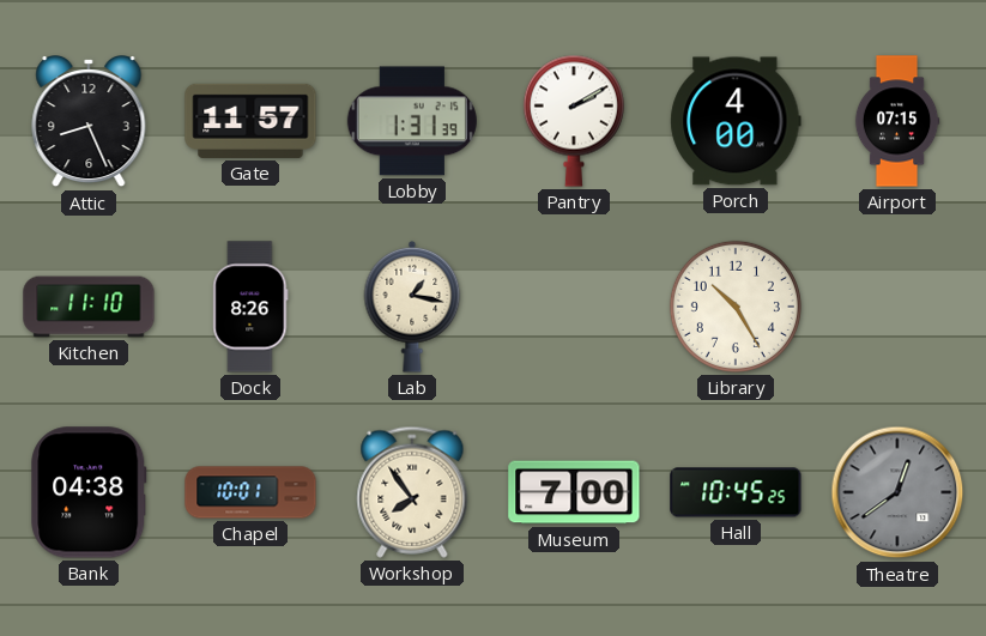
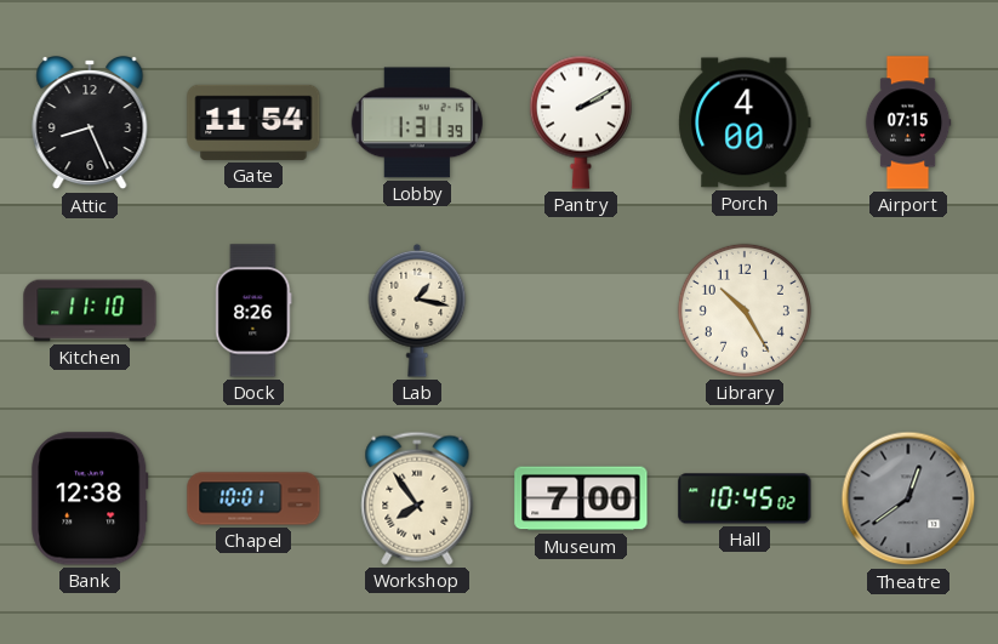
Gate: 11:57 -> 11:54
Bank: 04:38 -> 12:38
Hall: 10:45:25 -> 10:45:02
